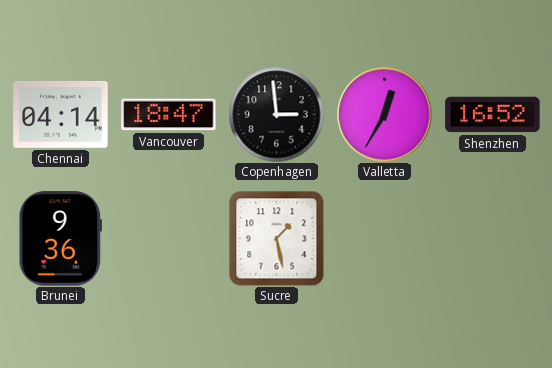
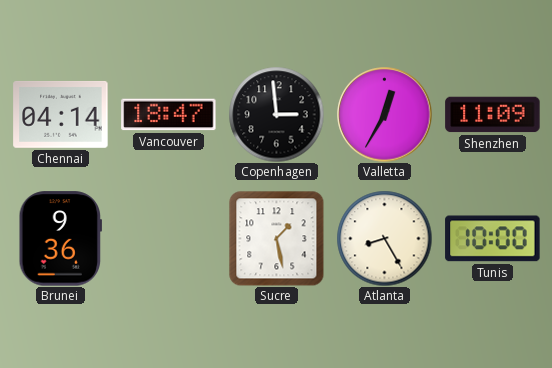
Shenzhen: 16:52 -> 11:09
Atlanta: none -> 8:25
Tunis: none -> 10:00
